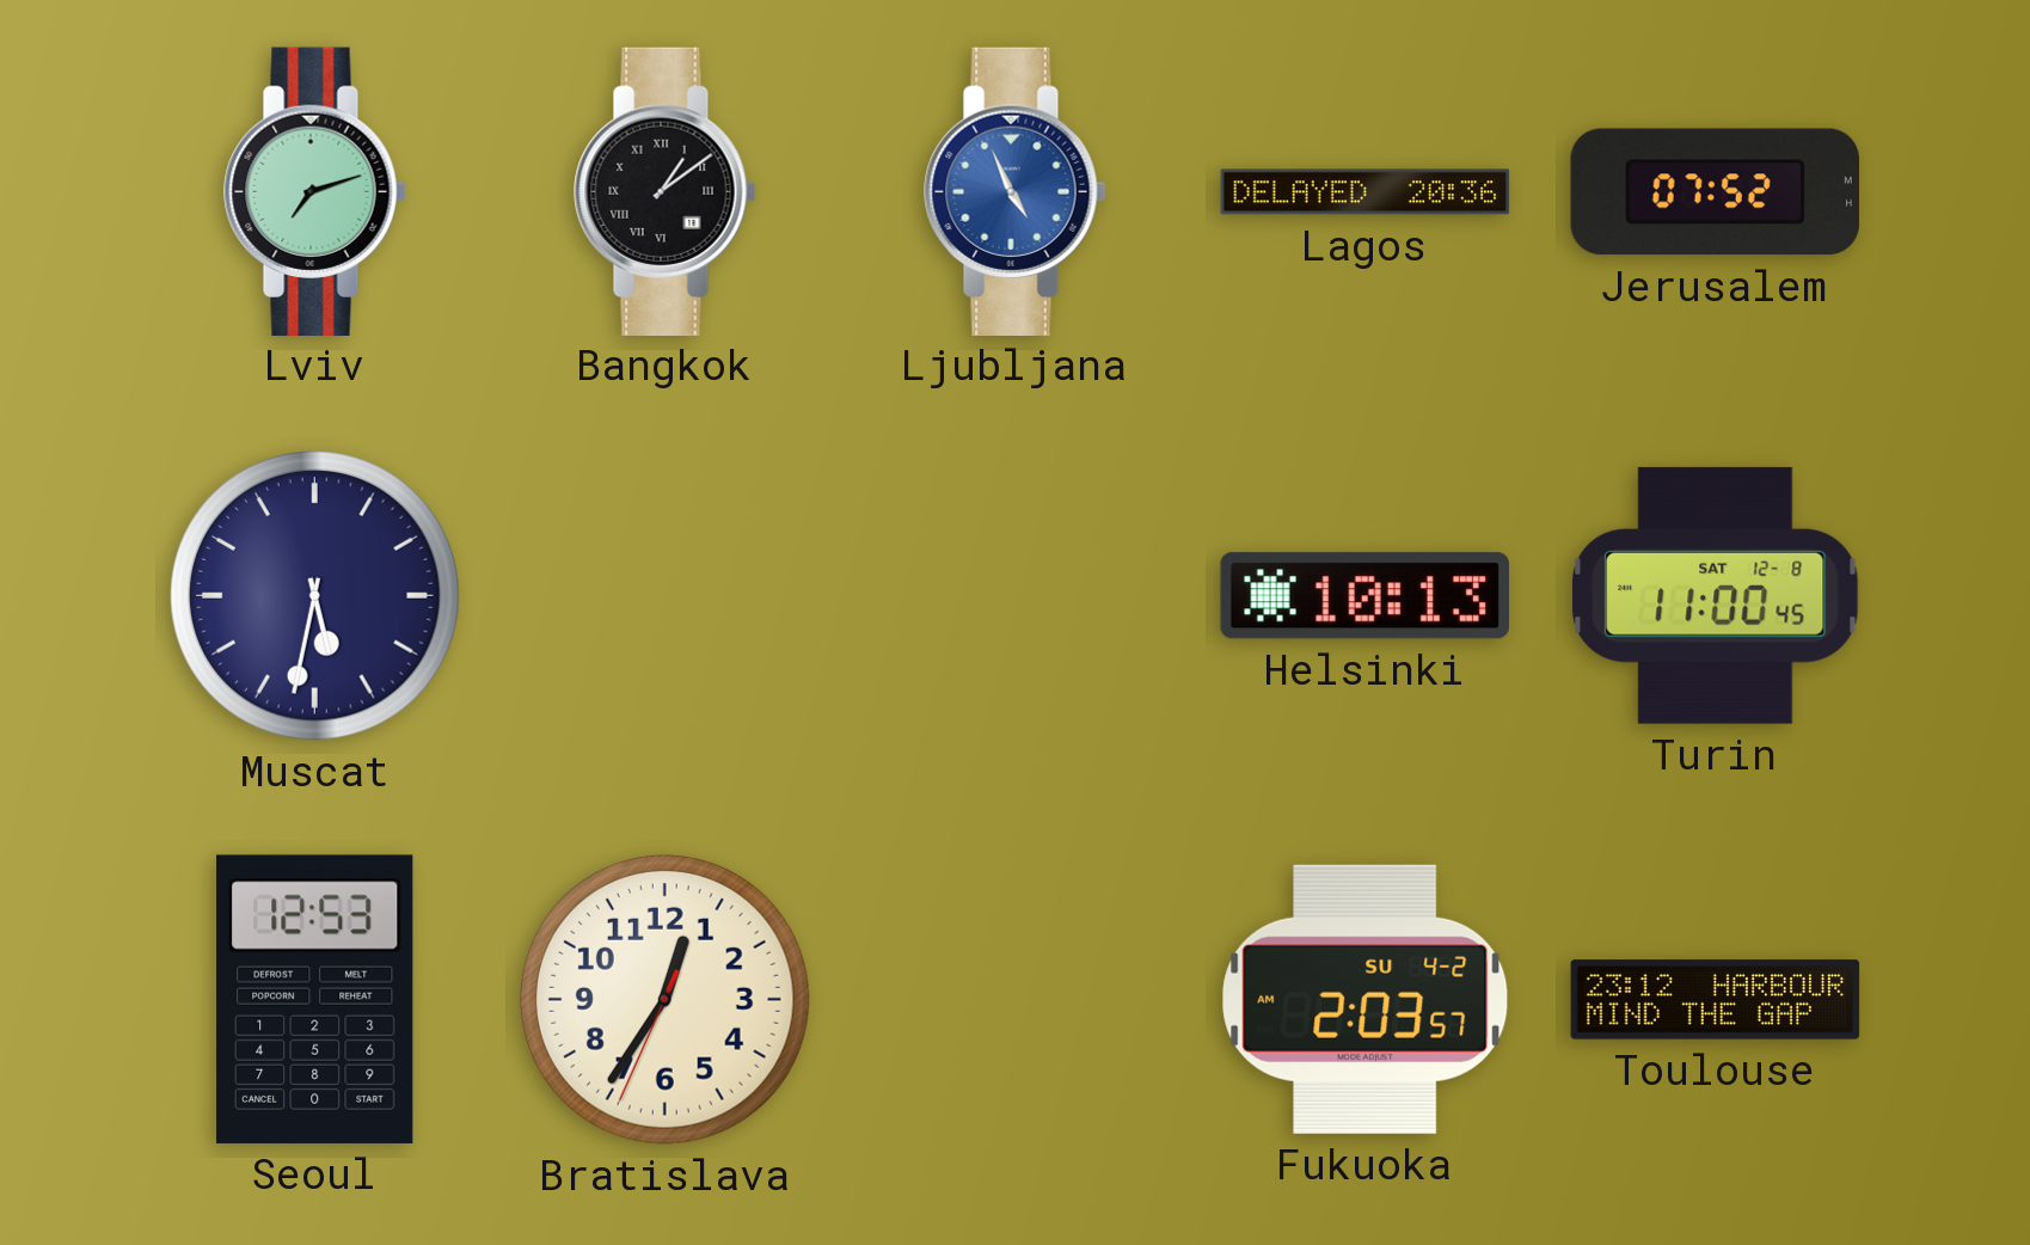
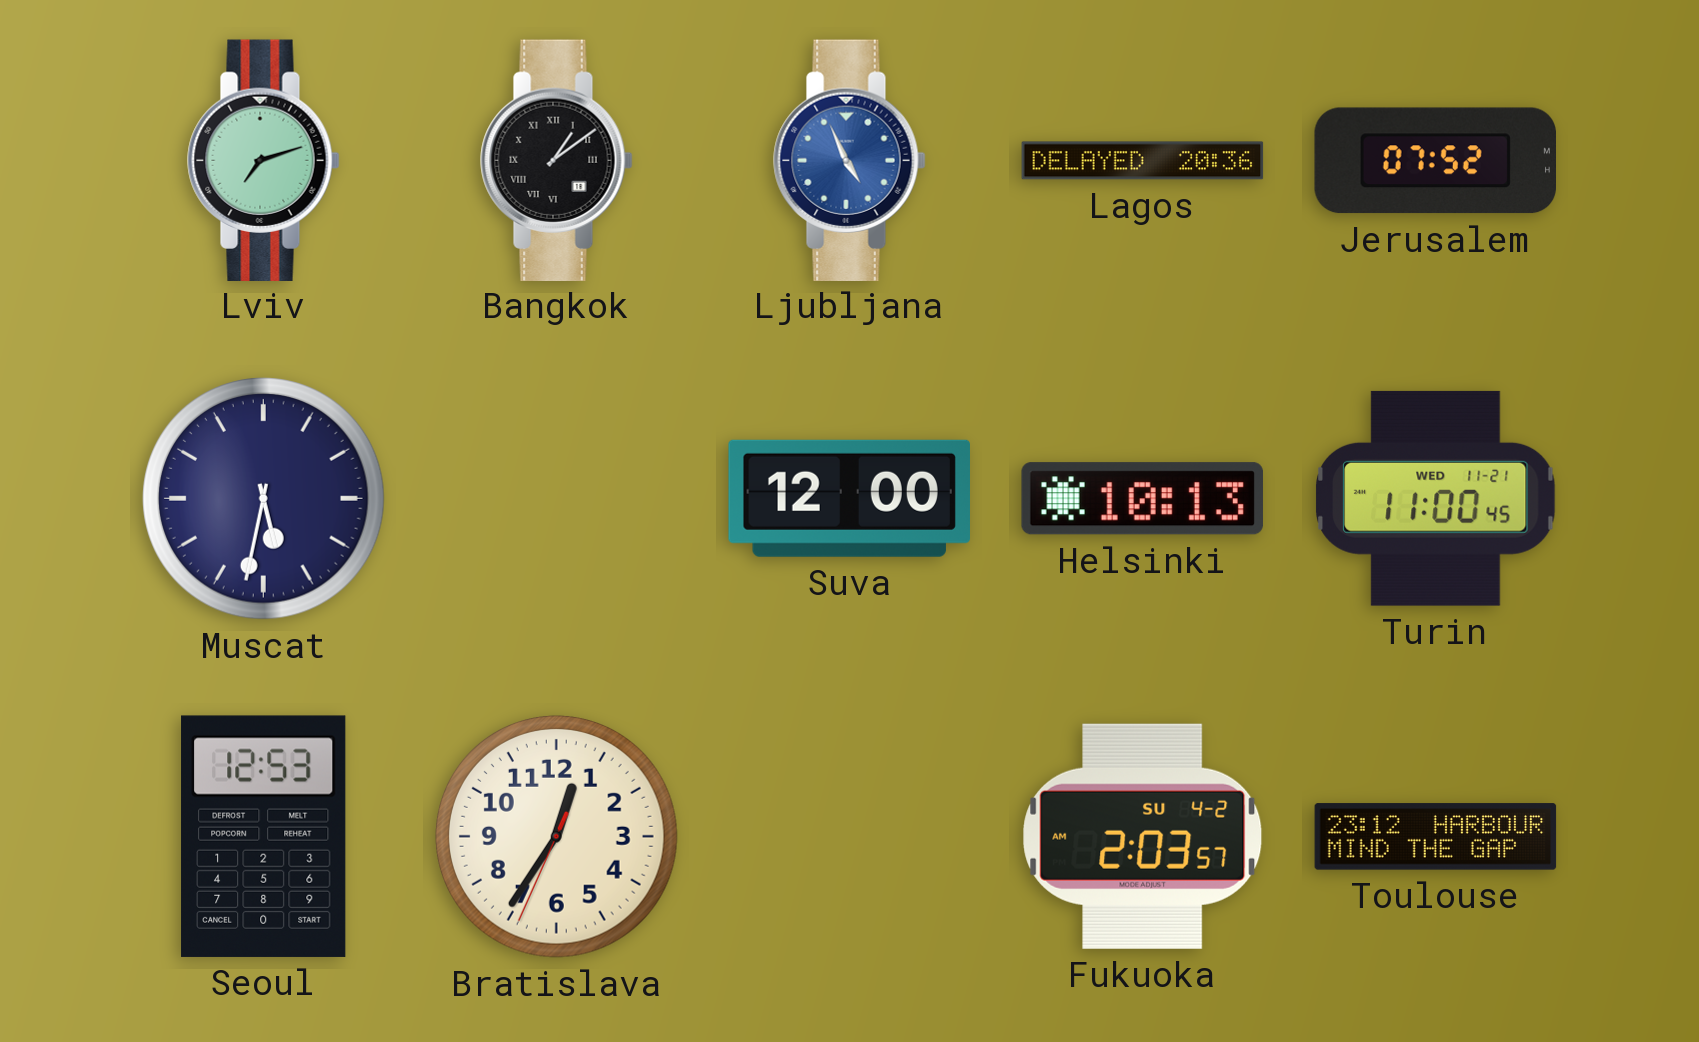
Suva: none -> 12:00
Turin date: SAT 12-8 -> WED 11-21
